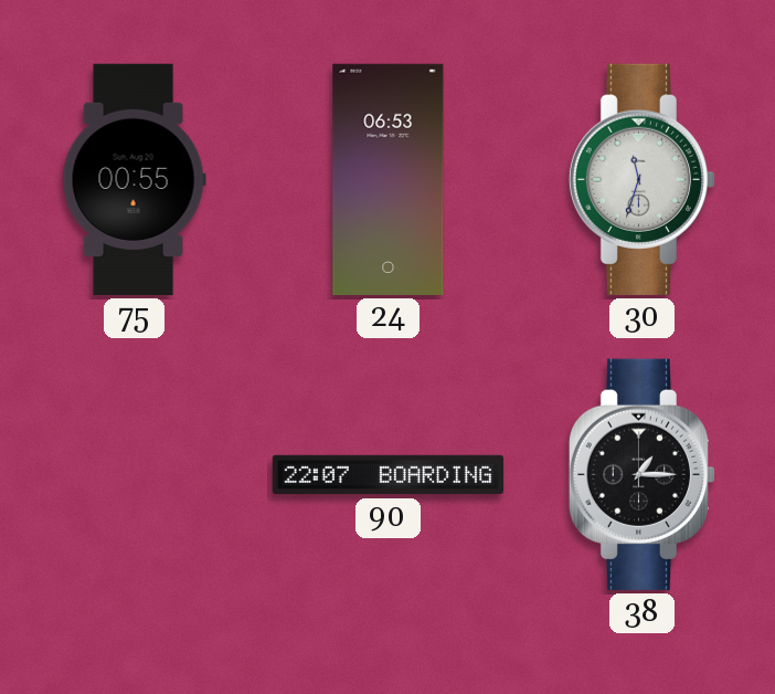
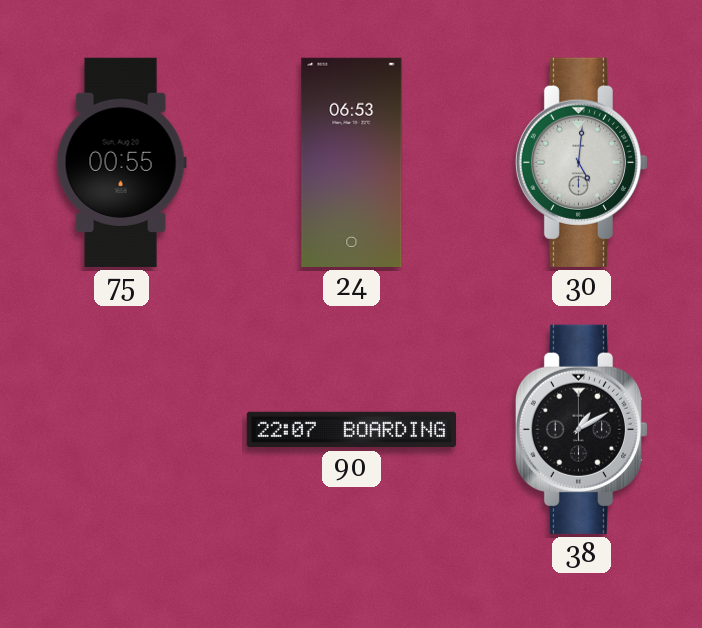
30: 11:33 -> 5:01
38: 1:15 -> 1:10
